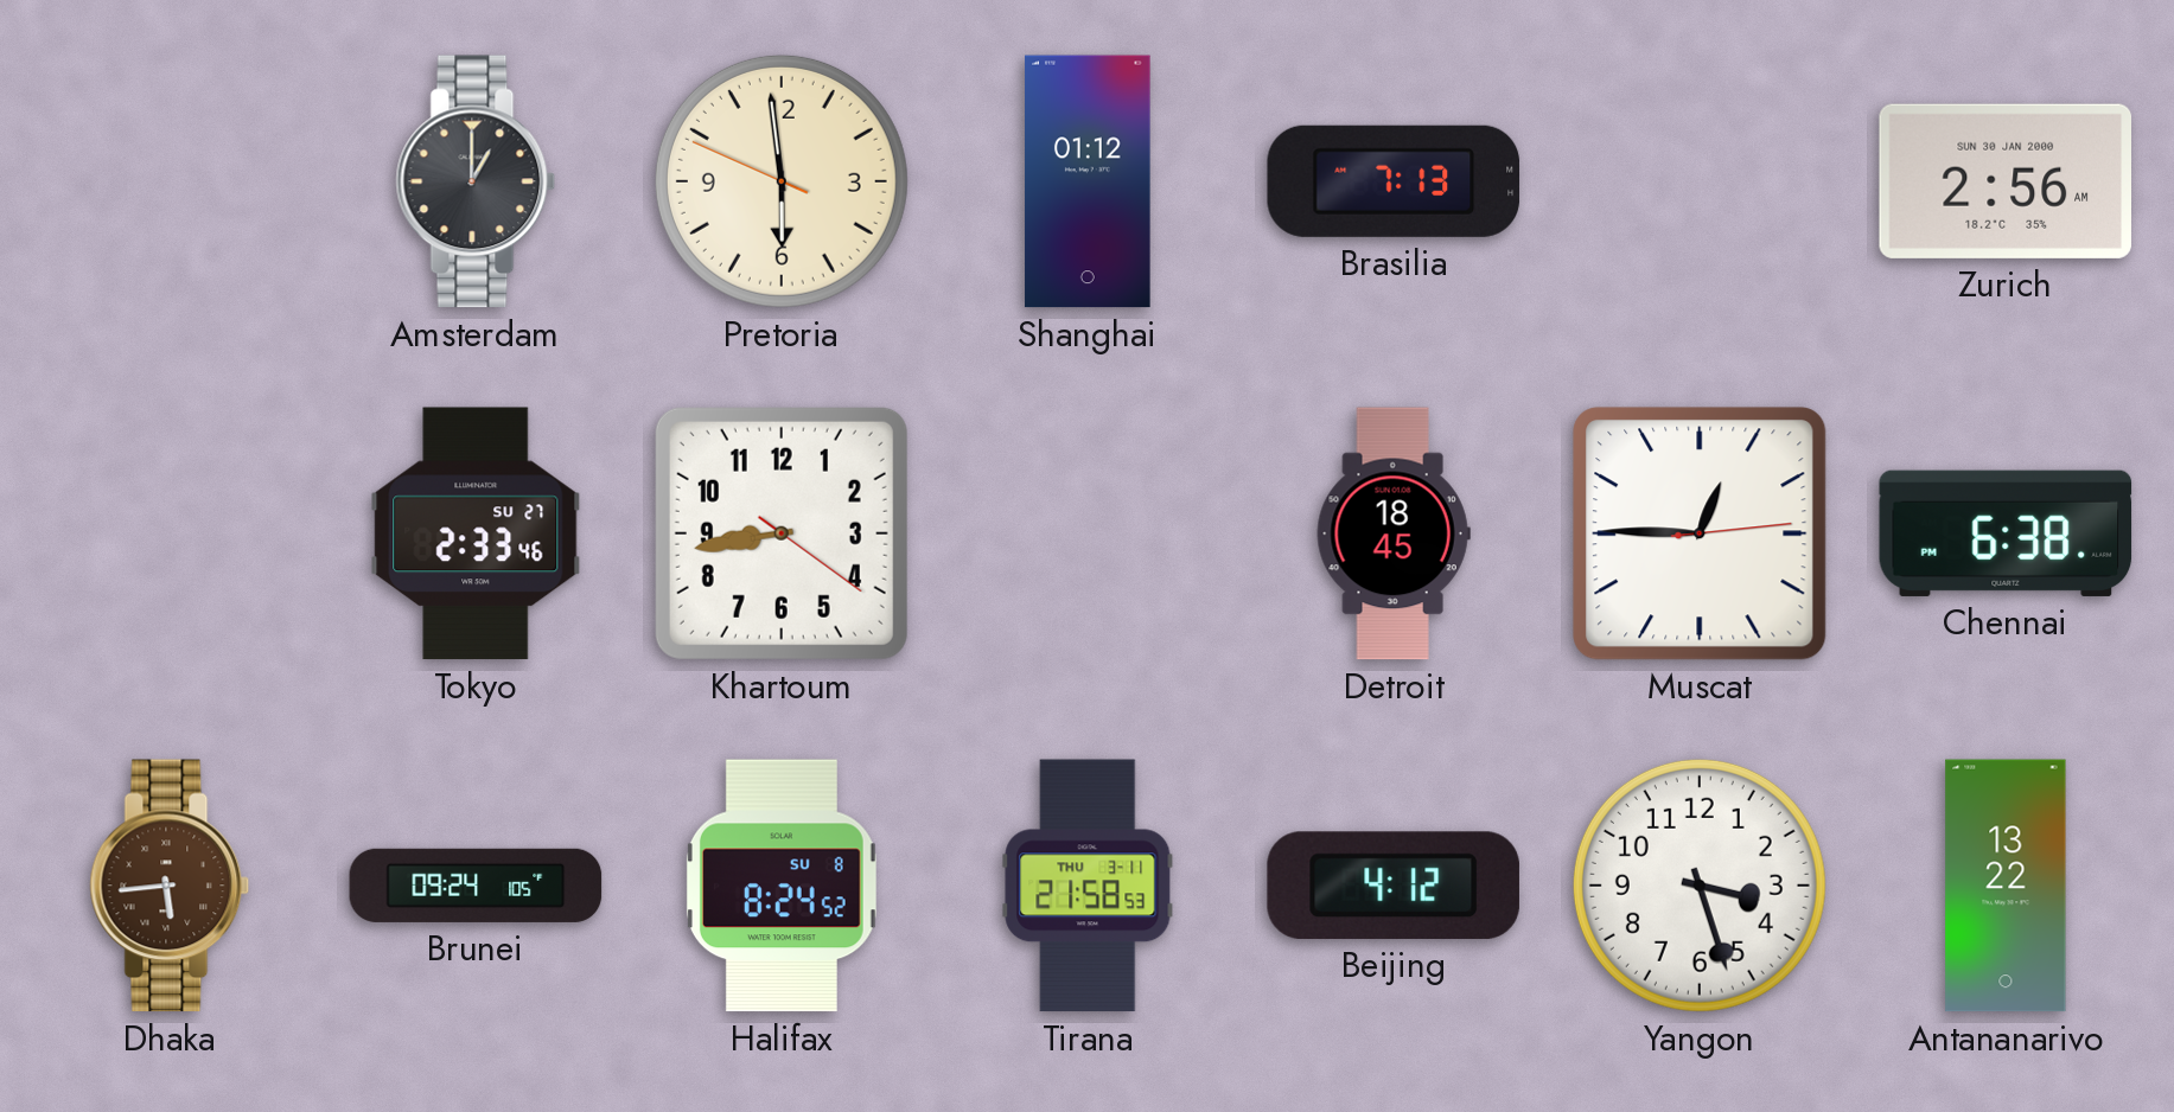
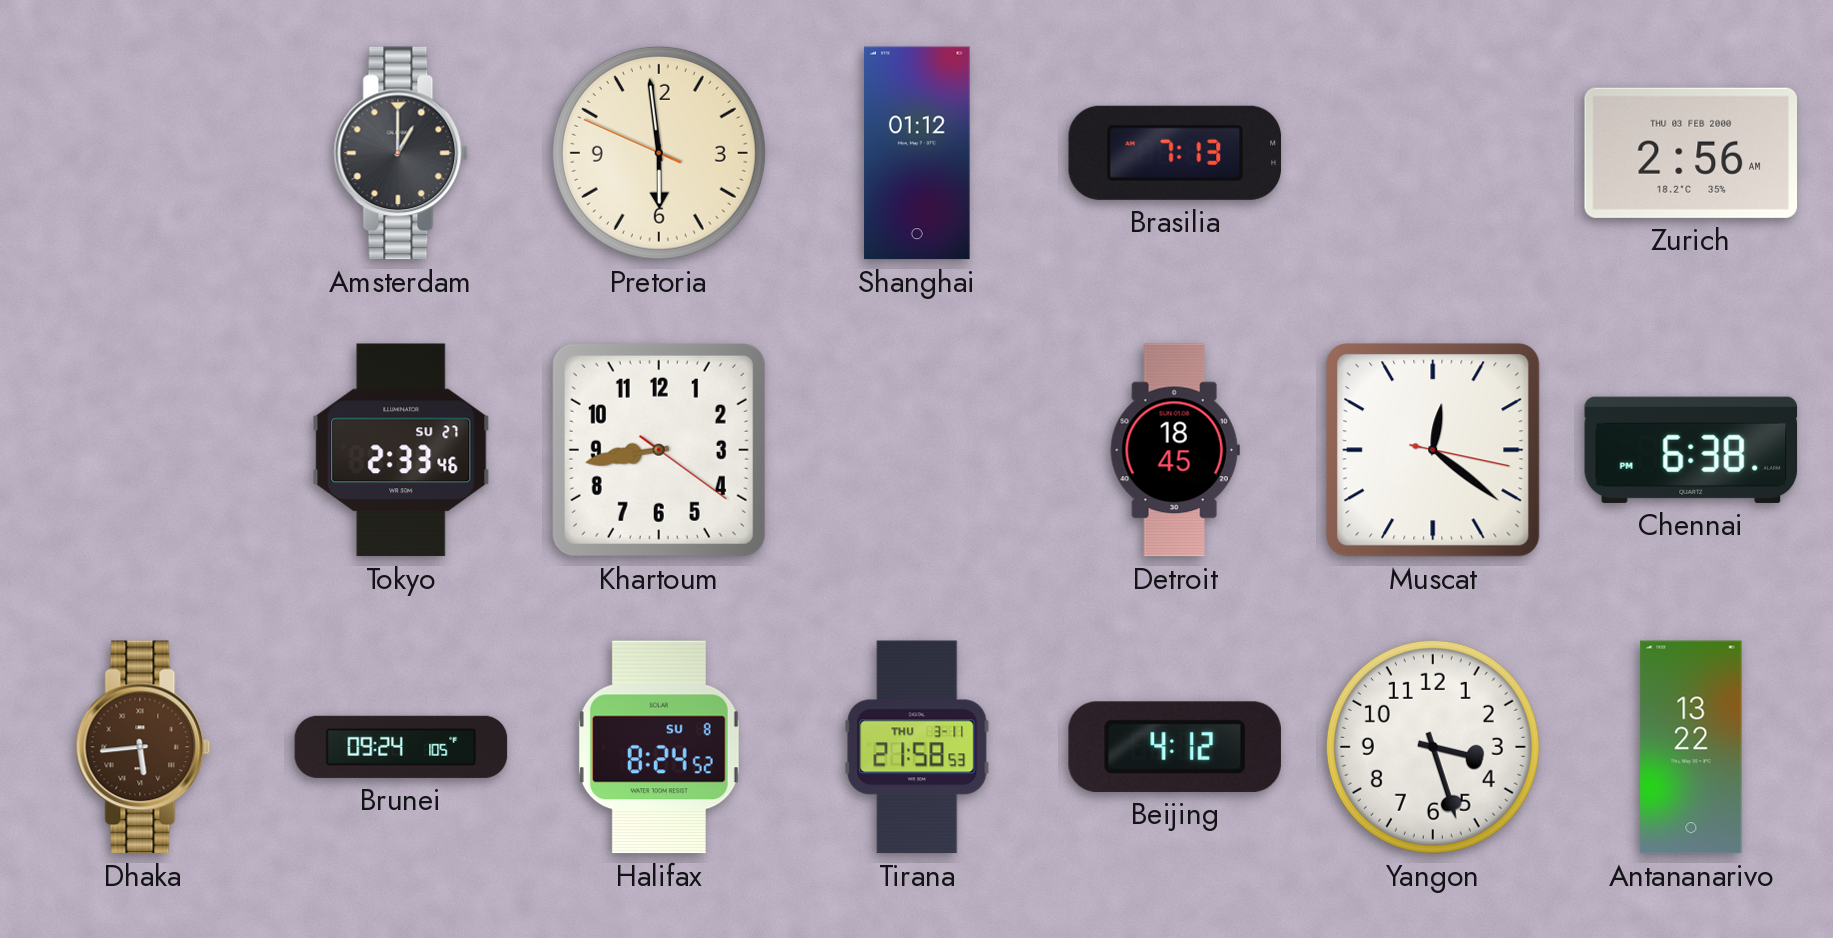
Zurich date: SUN 30 JAN 2000 -> THU 03 FEB 2000
Muscat: 12:45 -> 12:21
